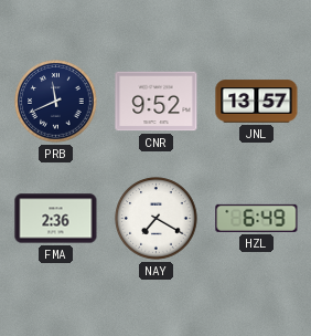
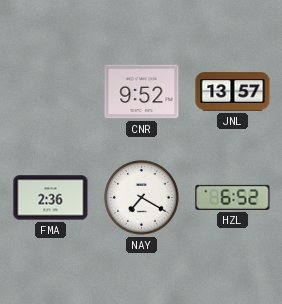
PRB: 11:41 -> none
HZL: 6:49 -> 6:52
